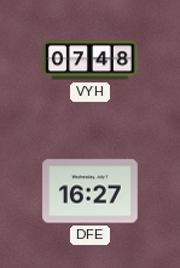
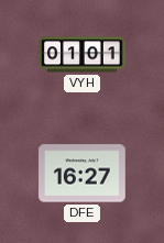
VYH: 07:48 -> 01:01
